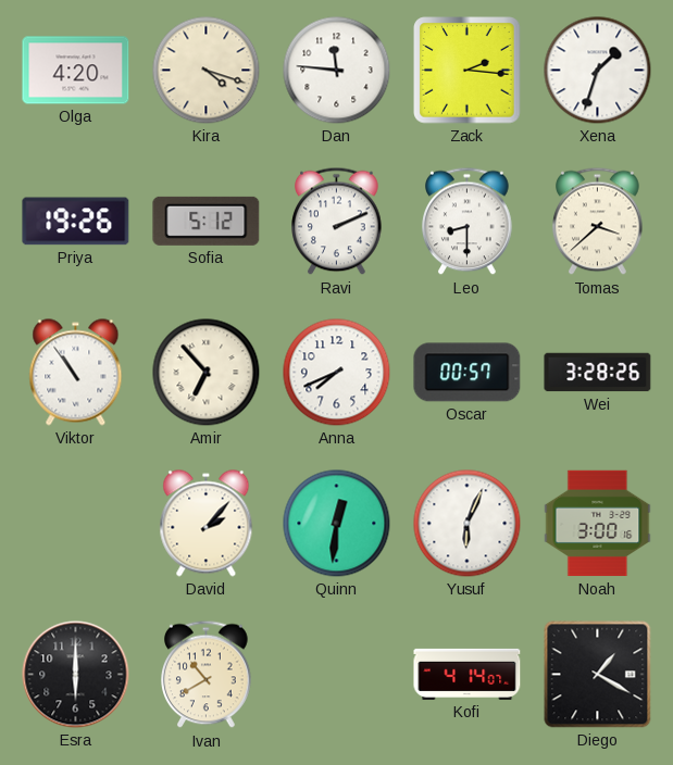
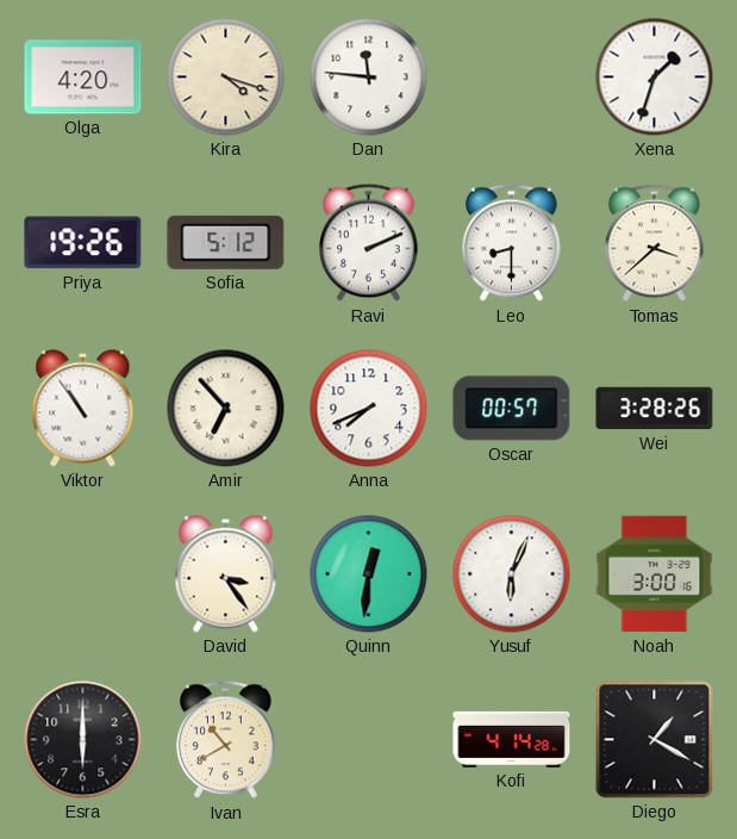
Zack: 2:16 -> none
David: 2:07 -> 3:24
Kofi: 4:14:07 -> 4:14:28
